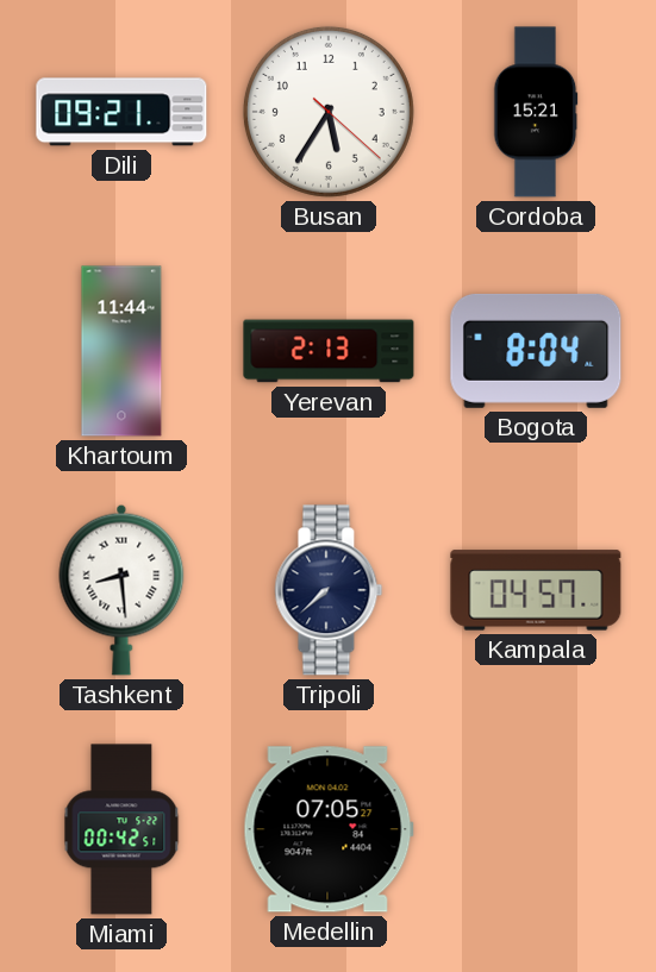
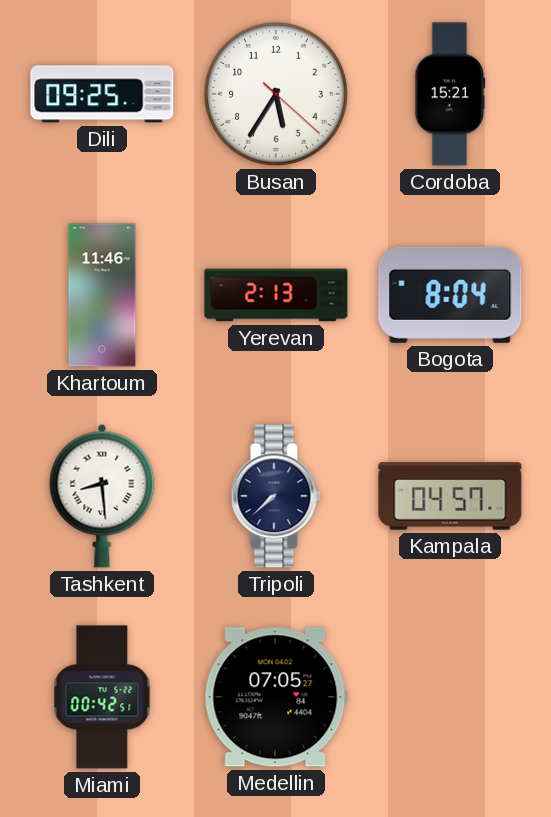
Dili: 09:21 -> 09:25
Khartoum: 11:44 -> 11:46
